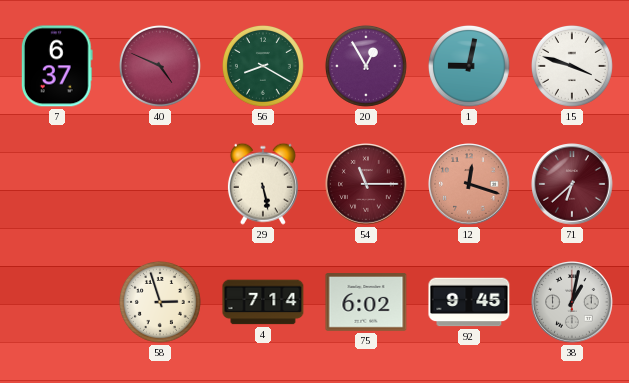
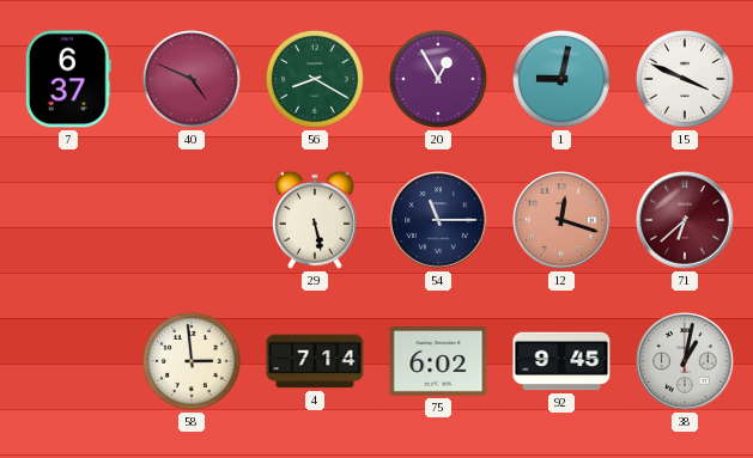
15: 3:48 -> 3:49
54 dial: burgundy -> navy
58: 2:57 -> 2:59
